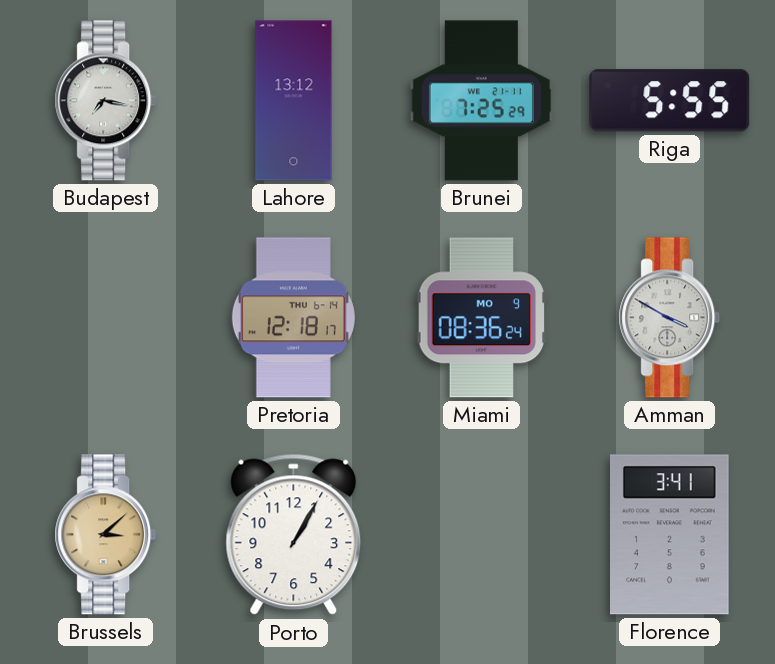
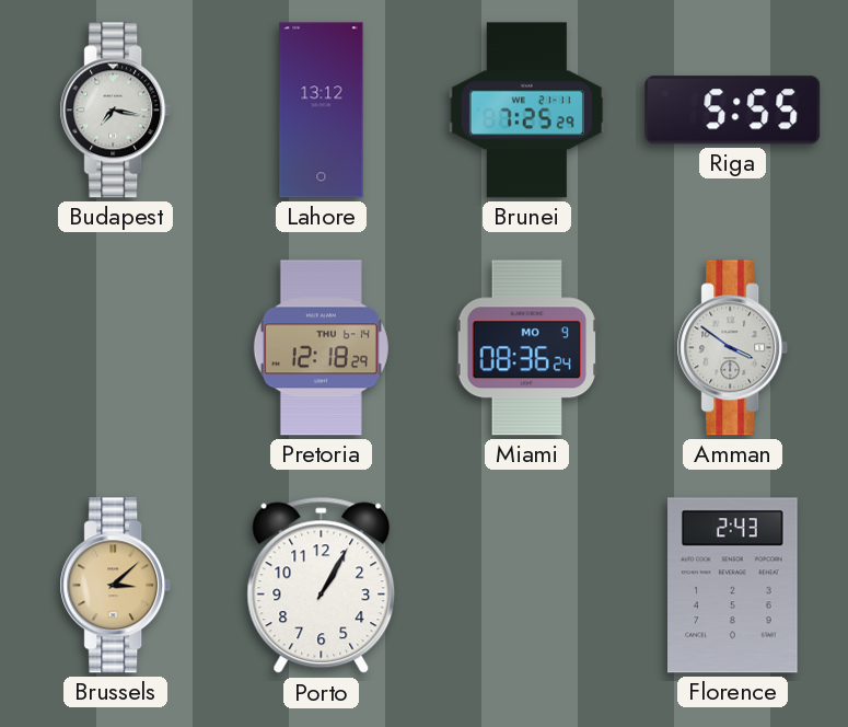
Pretoria: 12:18:17 -> 12:18:29
Amman: 3:50 -> 3:51
Florence: 3:41 -> 2:43
